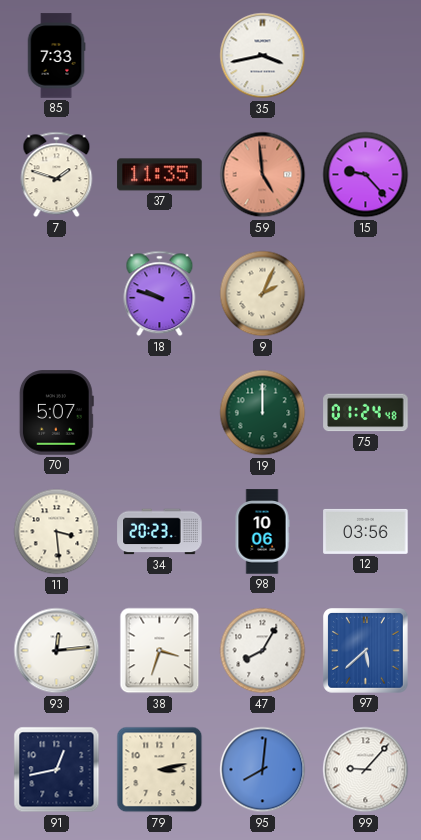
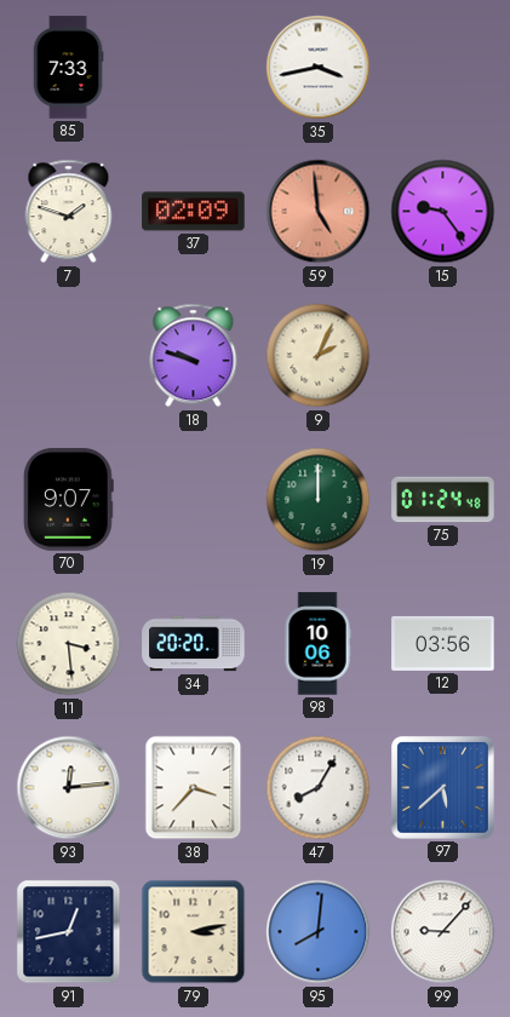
37: 11:35 -> 02:09
15: 9:23 -> 9:24
70: 5:07 -> 9:07
34: 20:23 -> 20:20
38: 3:33 -> 3:37
